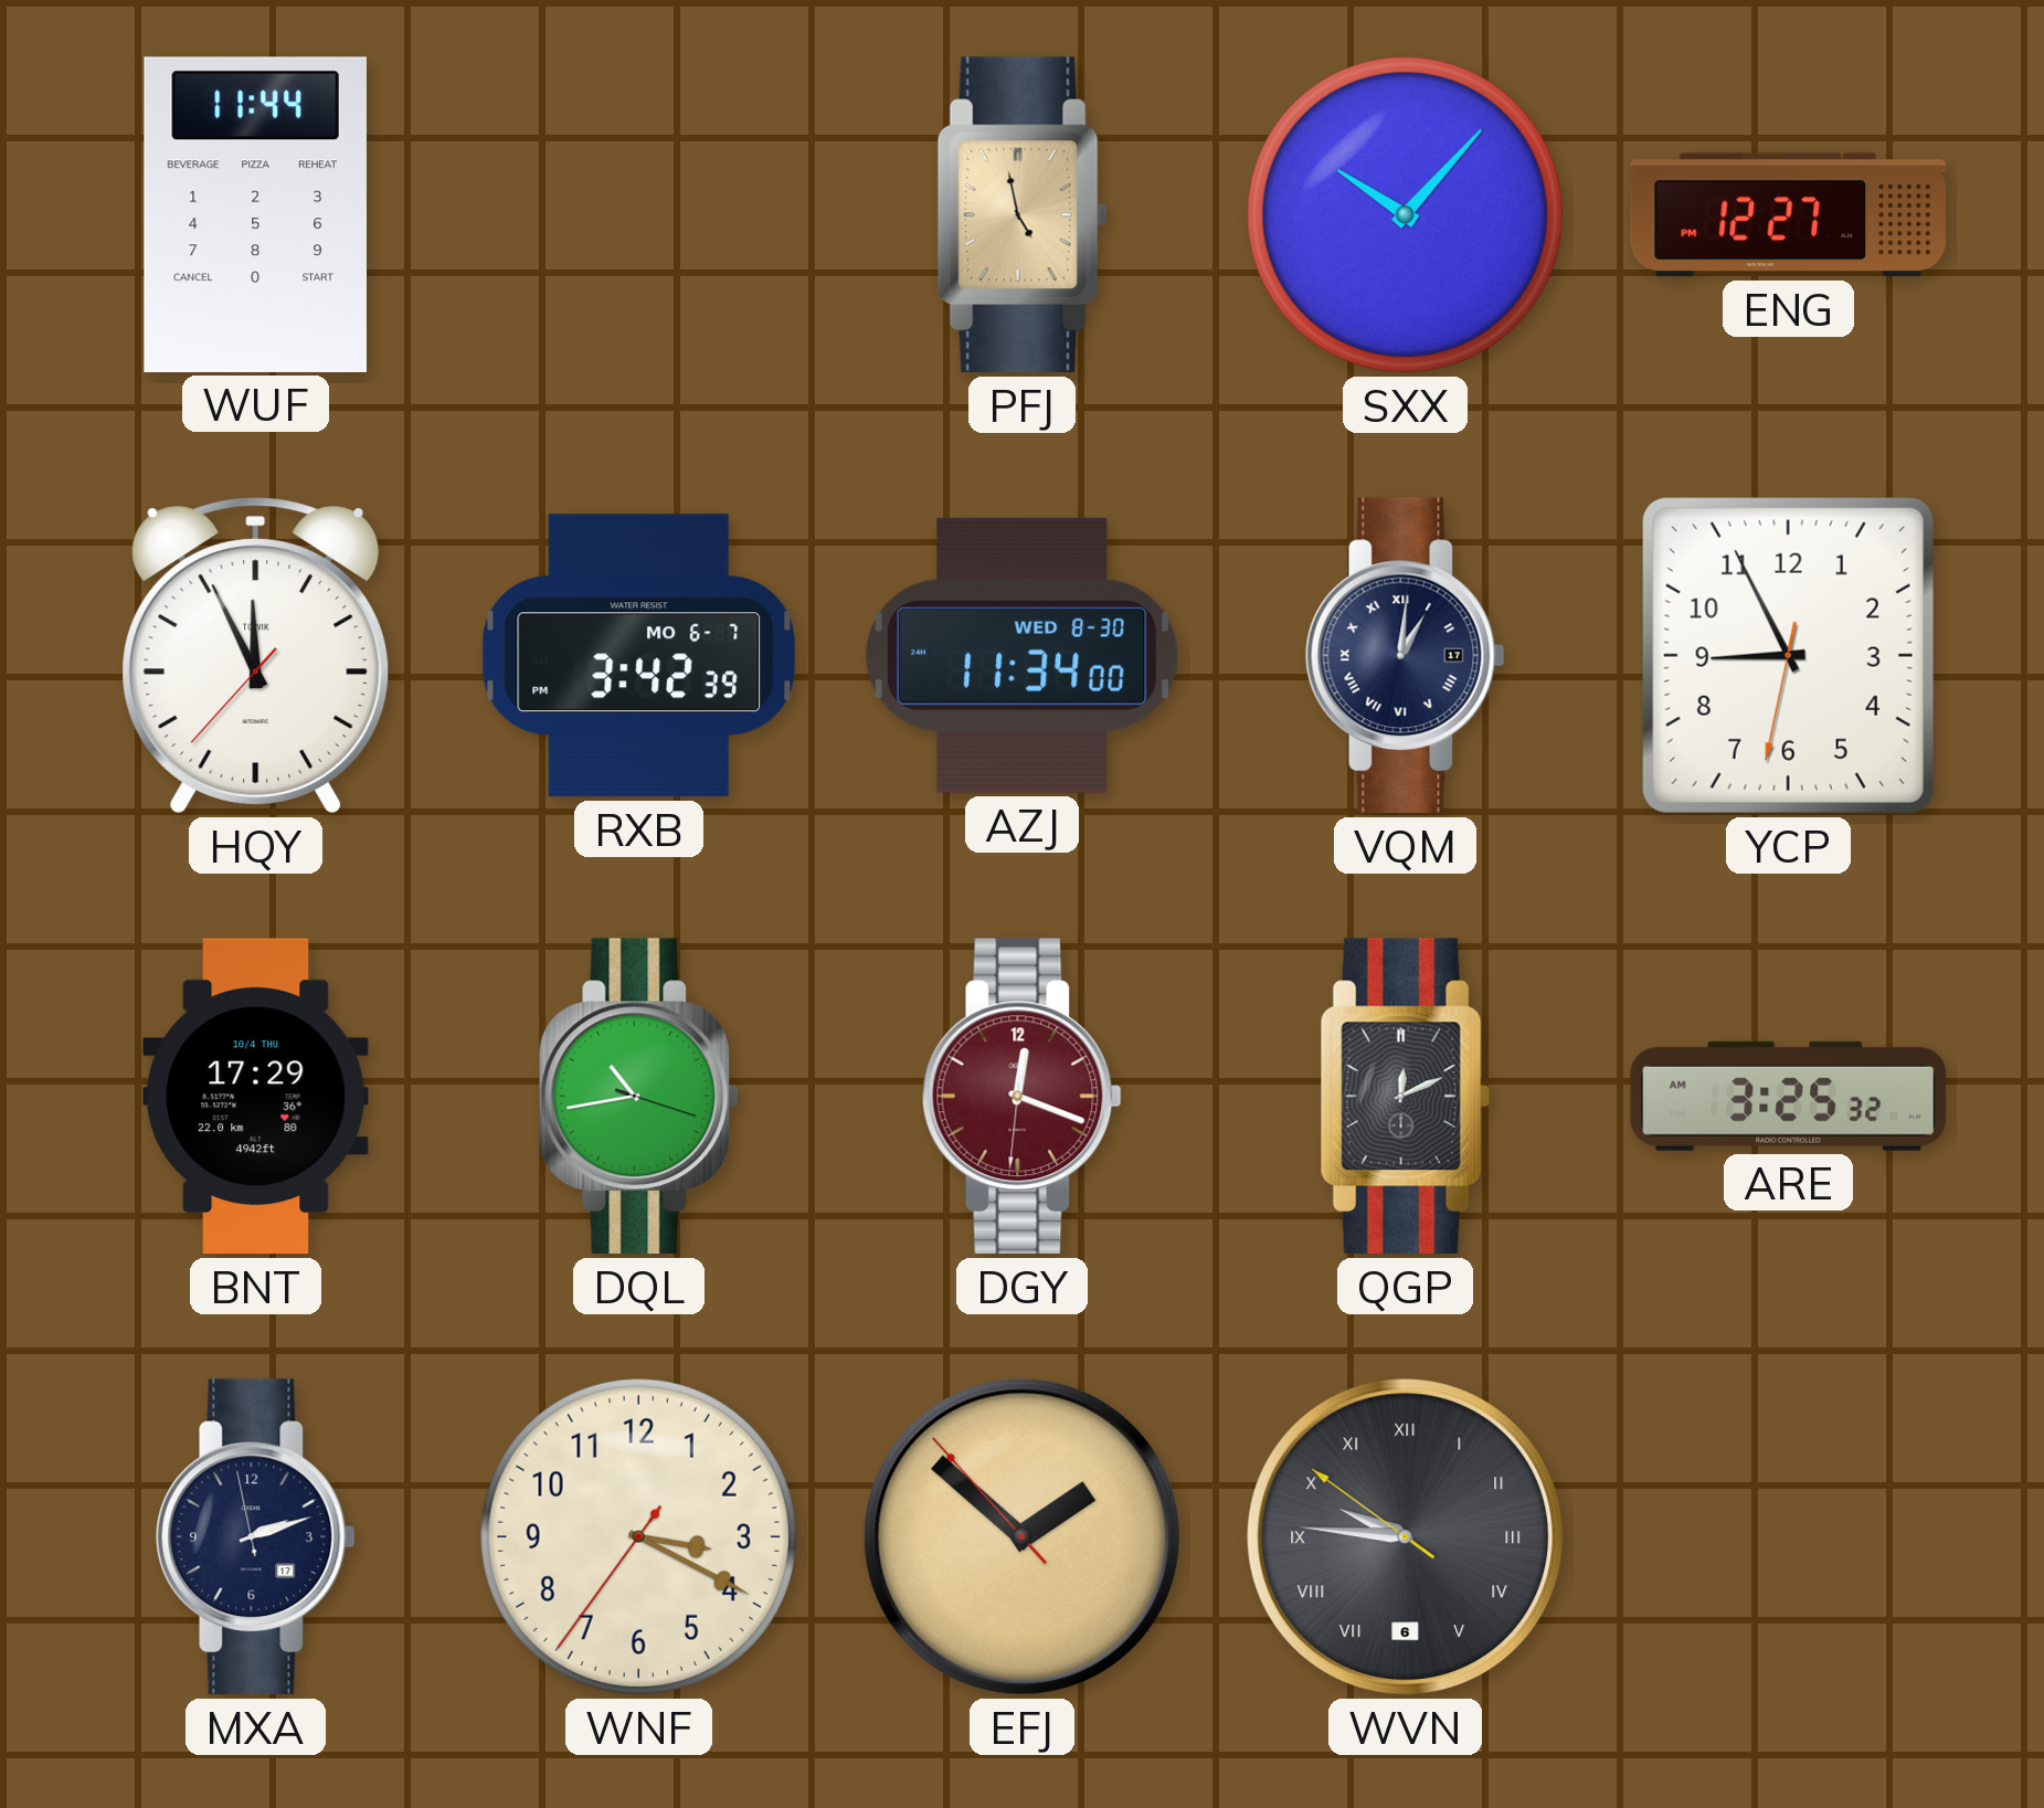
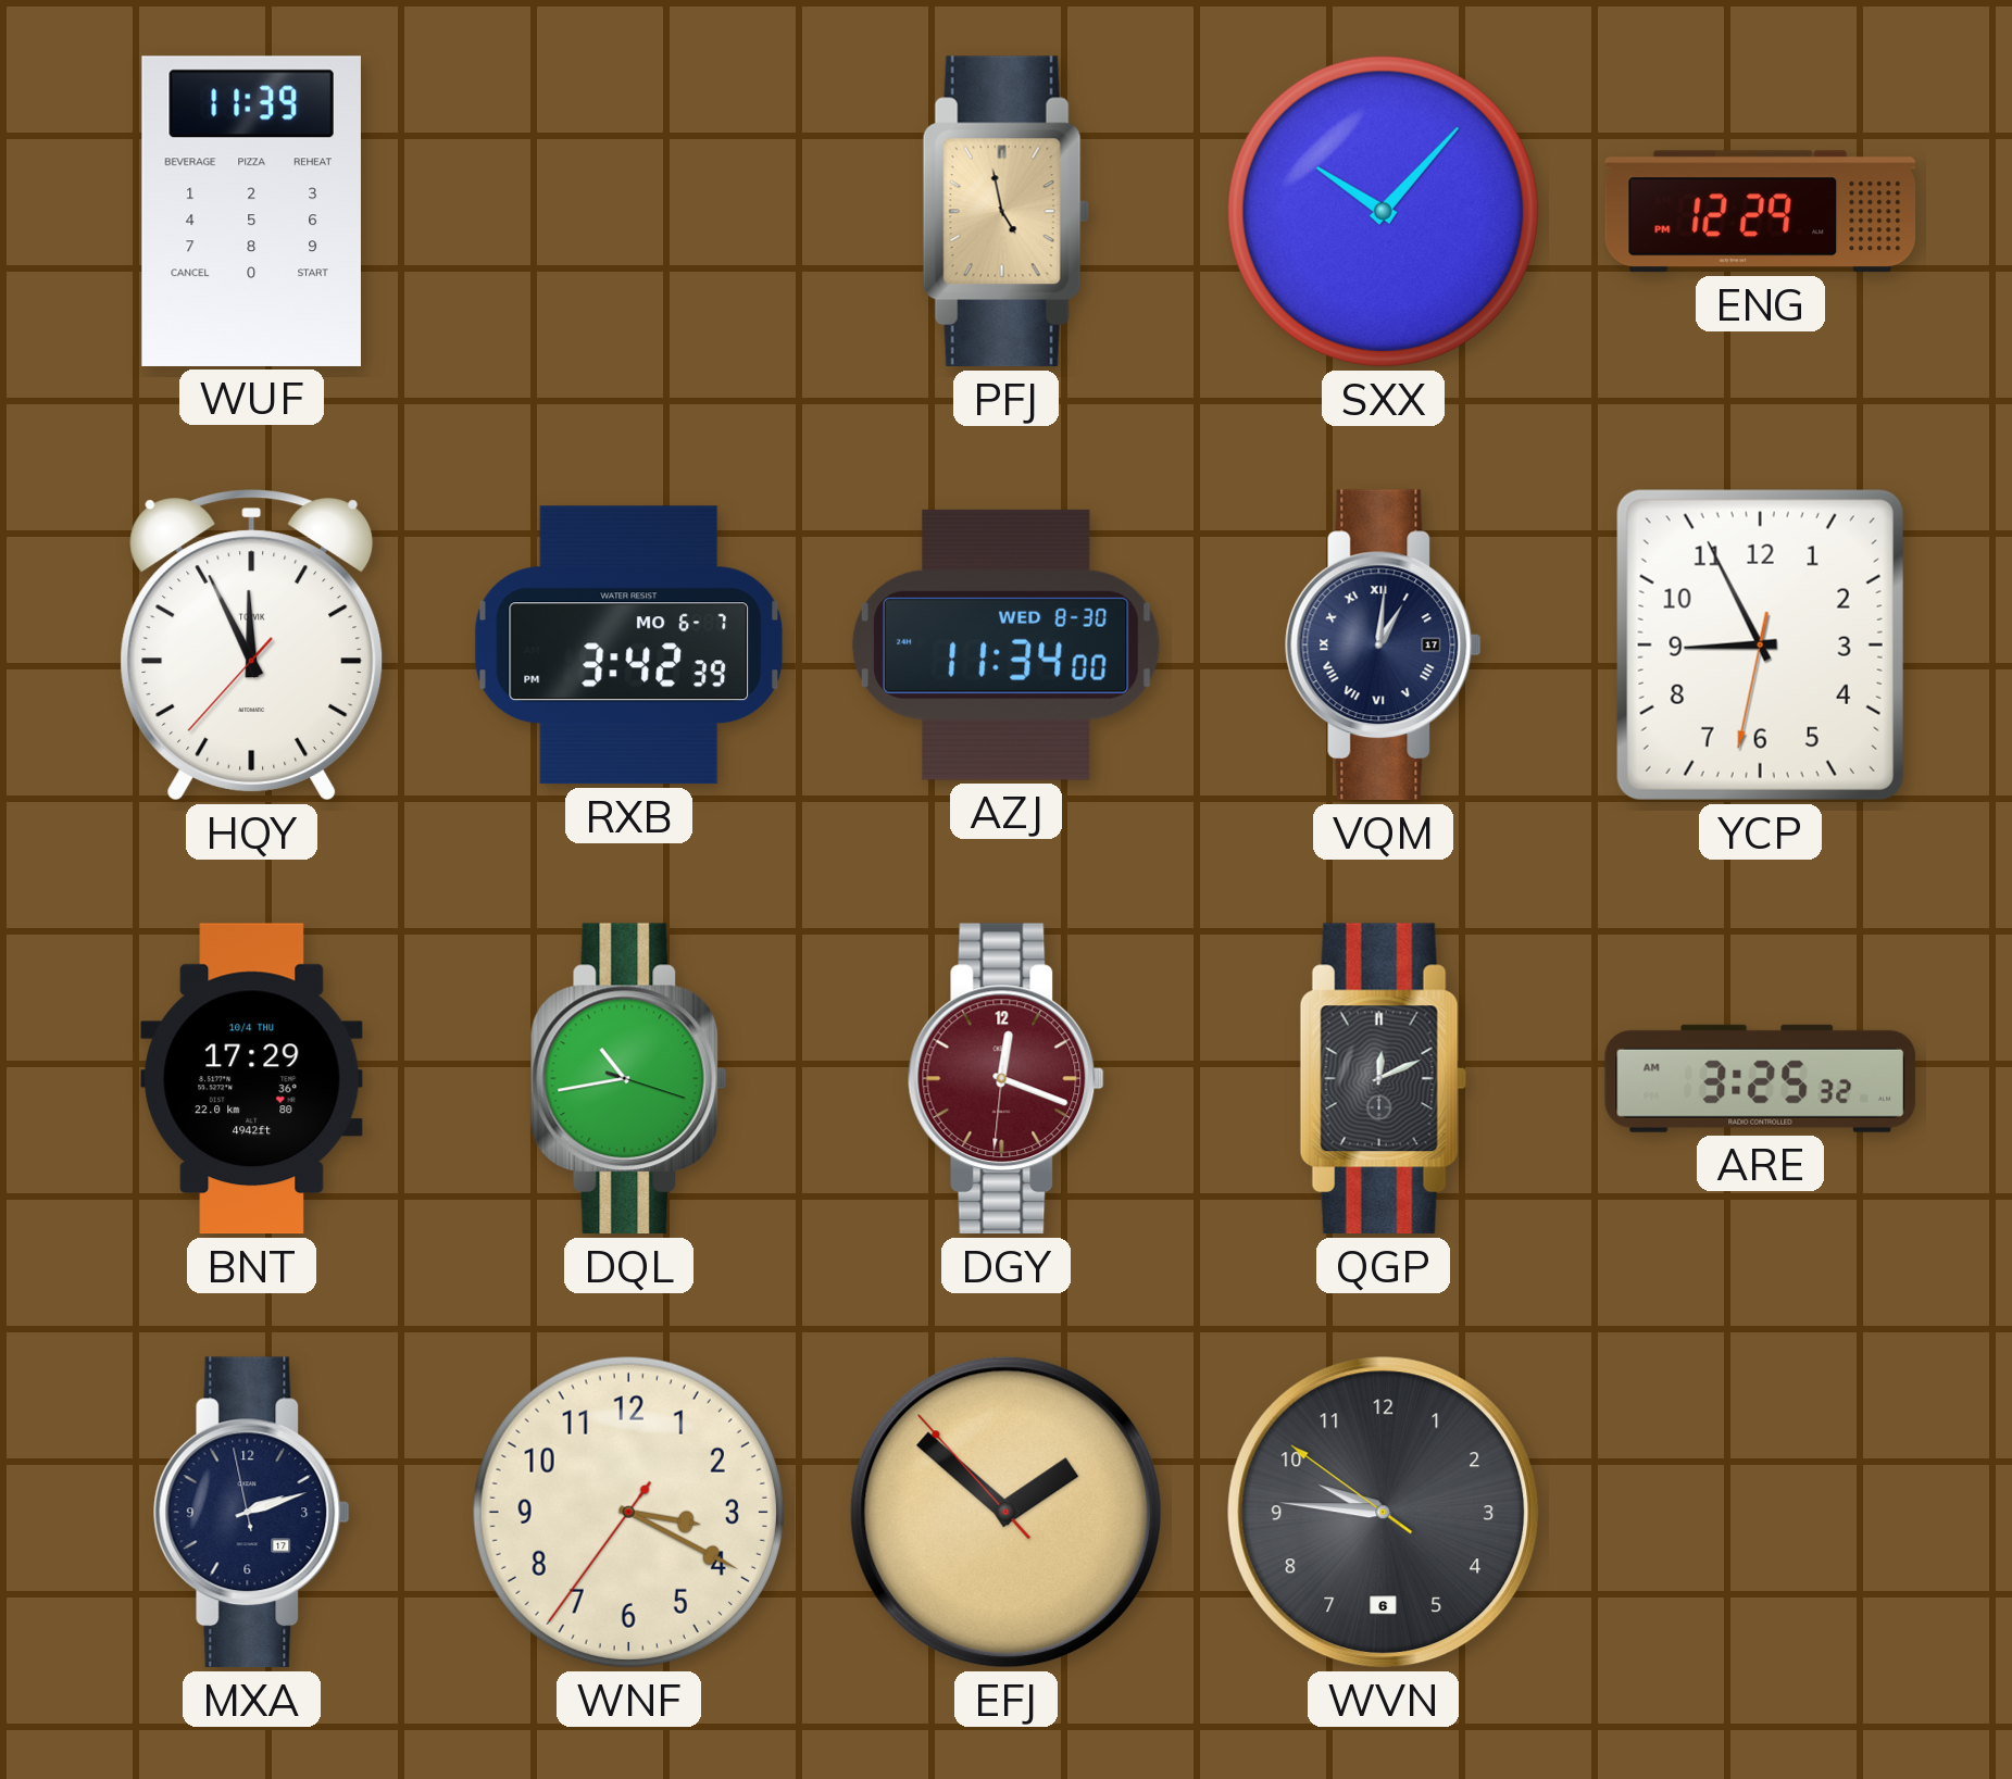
WUF: 11:44 -> 11:39
ENG: 12:27 -> 12:29
WVN numerals: Roman -> Arabic
